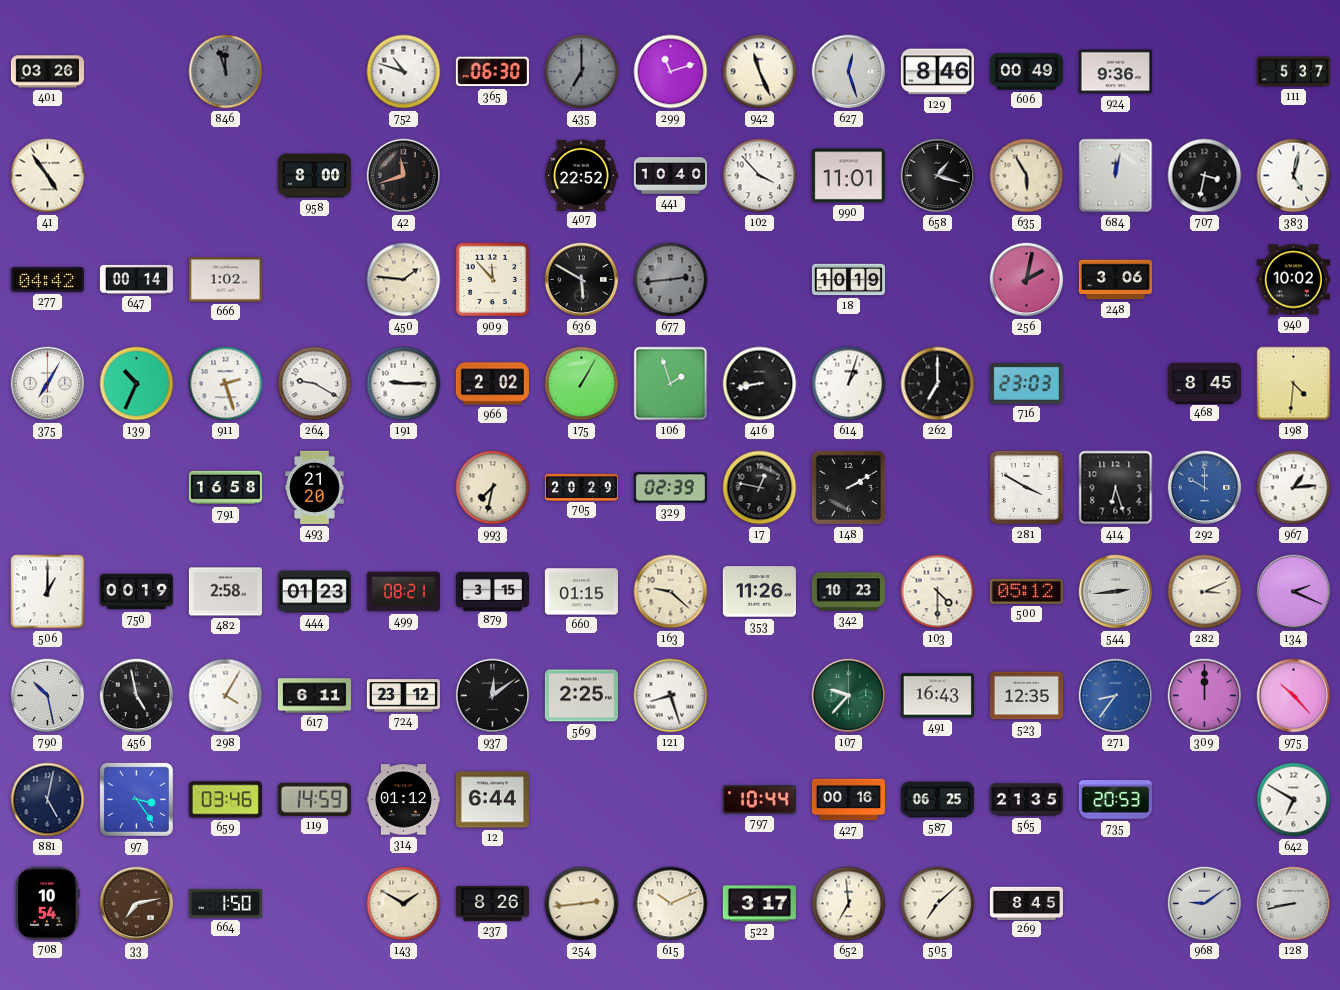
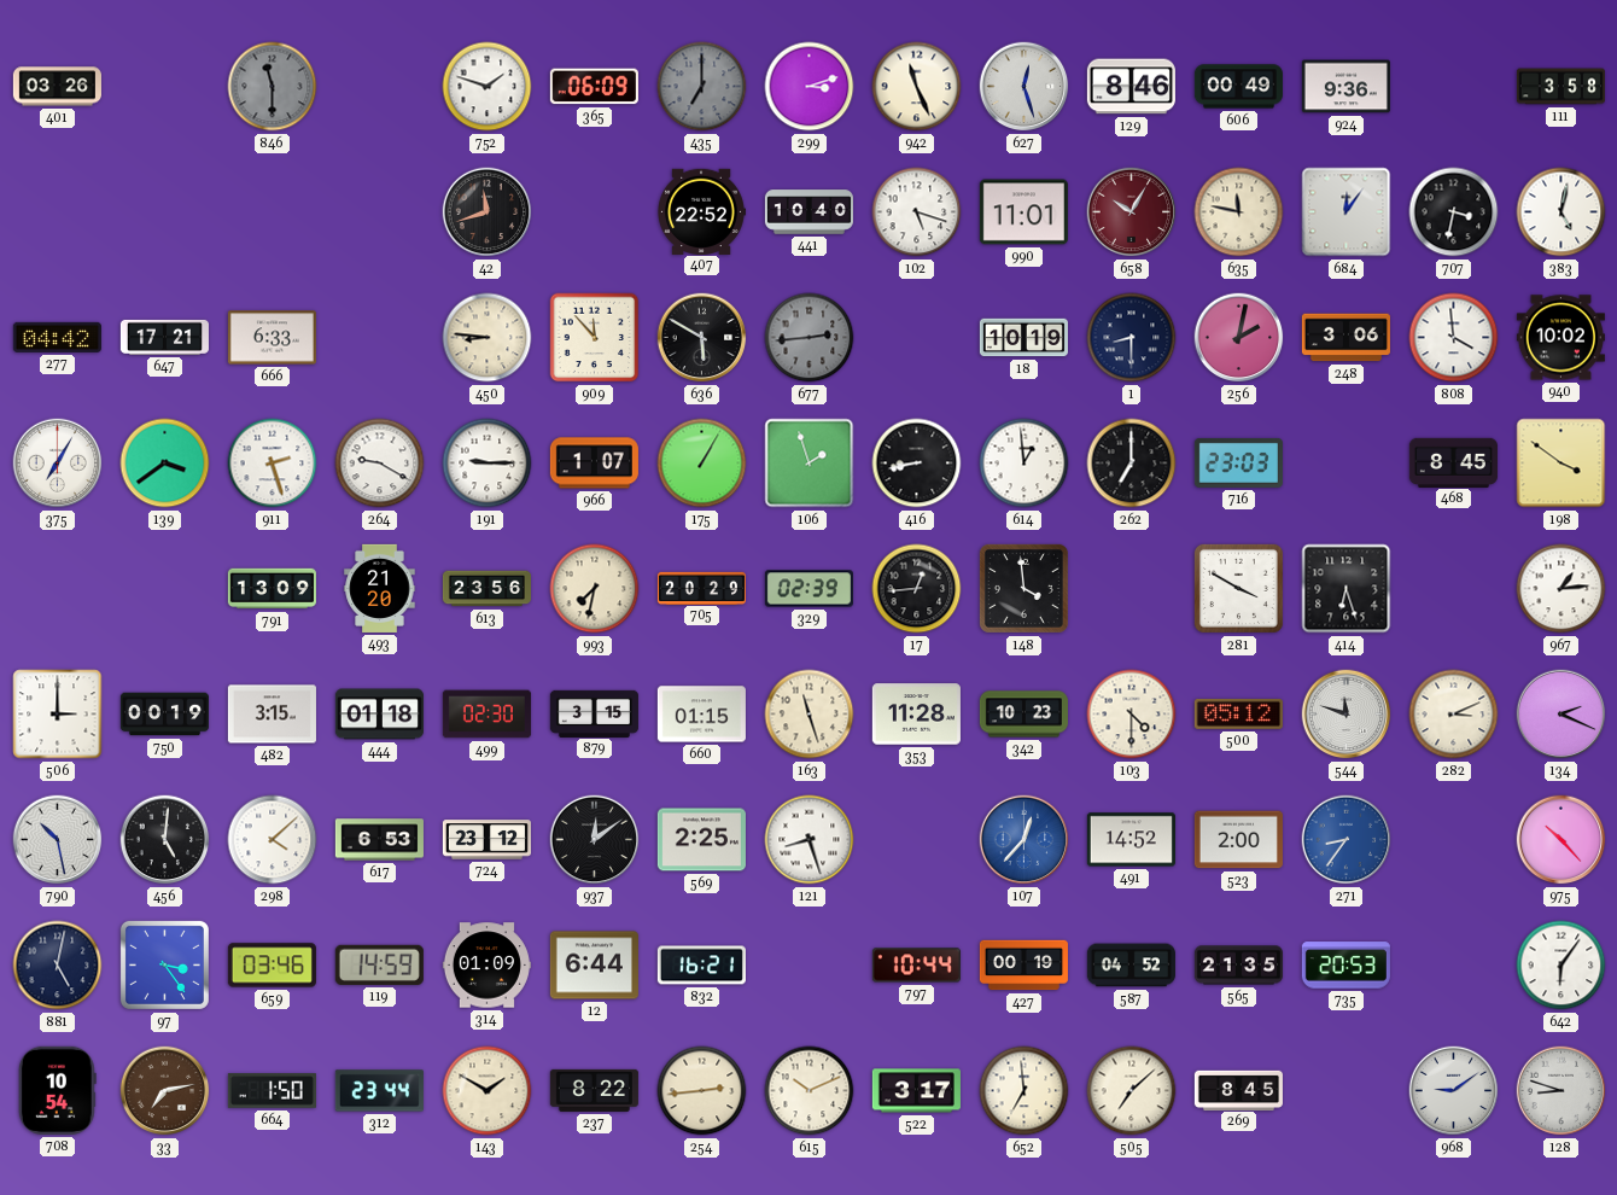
846: 11:57 -> 11:30
752: 10:48 -> 1:48
365: 06:30 -> 06:09
299: 11:12 -> 3:12
111: 5:37 -> 3:58
41: 4:54 -> none
958: 8:00 -> none
102: 3:53 -> 5:18
658: 1:18 -> 10:05
658 dial: black -> burgundy
635: 5:55 -> 11:47
684: 12:02 -> 12:06
647: 00:14 -> 17:21
666: 1:02 -> 6:33
450: 1:46 -> 8:46
1: none -> 8:30
808: none -> 3:59
139: 10:34 -> 3:39
966: 2:02 -> 1:07
614: 1:03 -> 12:59
198: 4:31 -> 3:51
791: 16:58 -> 13:09
613: none -> 23:56
17: 12:47 -> 12:44
148: 2:10 -> 3:59
292: 10:00 -> none
506: 1:00 -> 3:00
482: 2:58 -> 3:15
444: 01:23 -> 01:18
499: 08:21 -> 02:30
163: 9:22 -> 11:27
353: 11:26 -> 11:28
544: 2:44 -> 11:48
456: 4:58 -> 5:01
298: 4:05 -> 4:08
617: 6:11 -> 6:53
107: 9:37 -> 12:37
107 dial: green -> blue
491: 16:43 -> 14:52
523: 12:35 -> 2:00
309: 12:00 -> none
314: 01:12 -> 01:09
832: none -> 16:21
427: 00:16 -> 00:19
587: 06:25 -> 04:52
642: 6:50 -> 6:06
312: none -> 23:44
237: 8:26 -> 8:22
128: 8:43 -> 8:48
